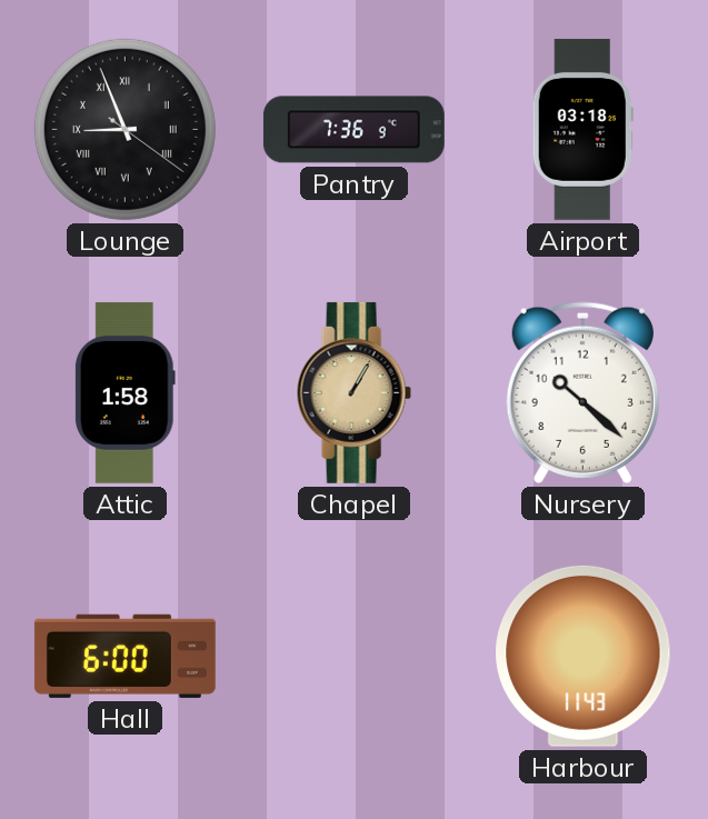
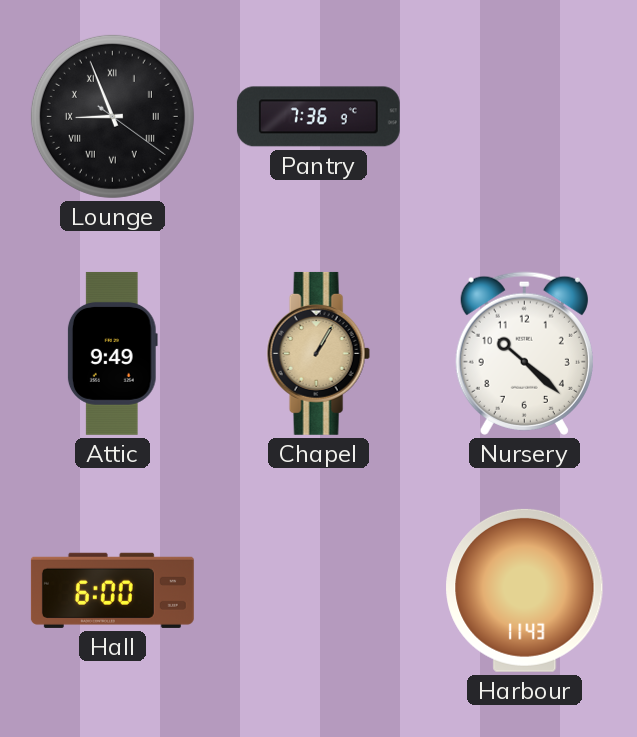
Airport: 03:18 -> none
Attic: 1:58 -> 9:49
